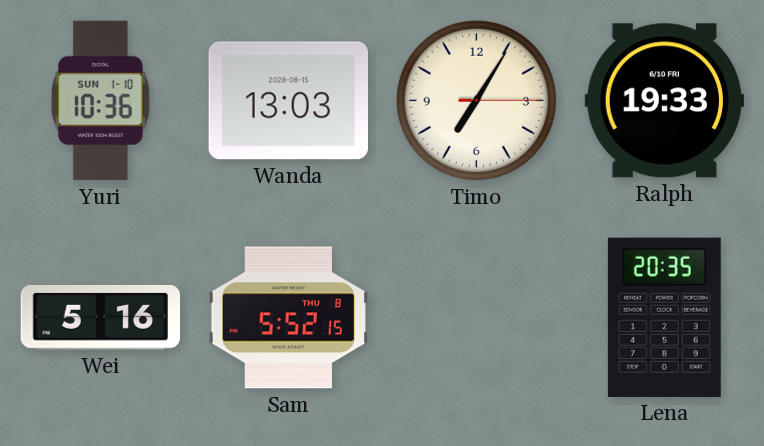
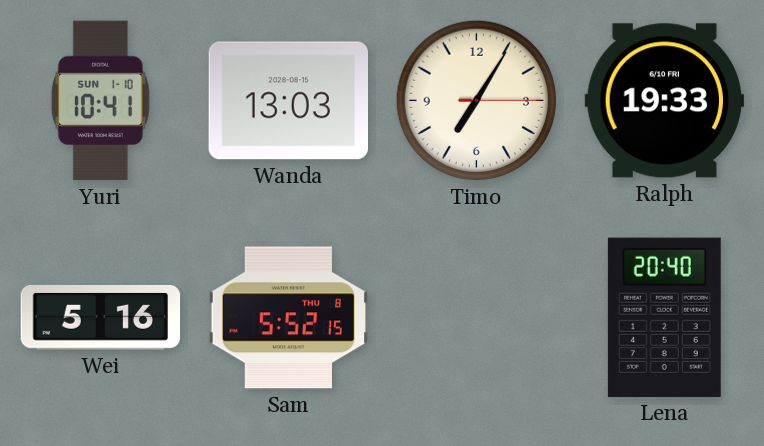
Yuri: 10:36 -> 10:41
Lena: 20:35 -> 20:40
